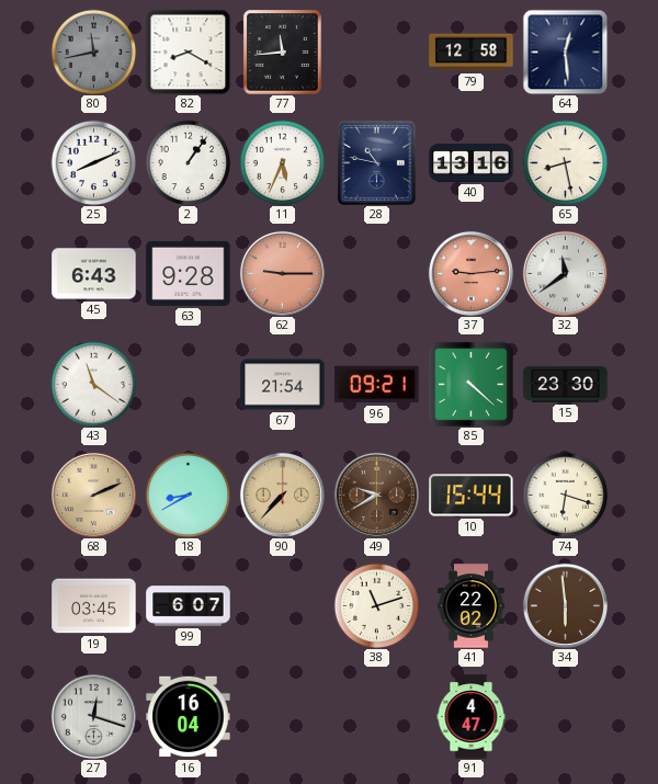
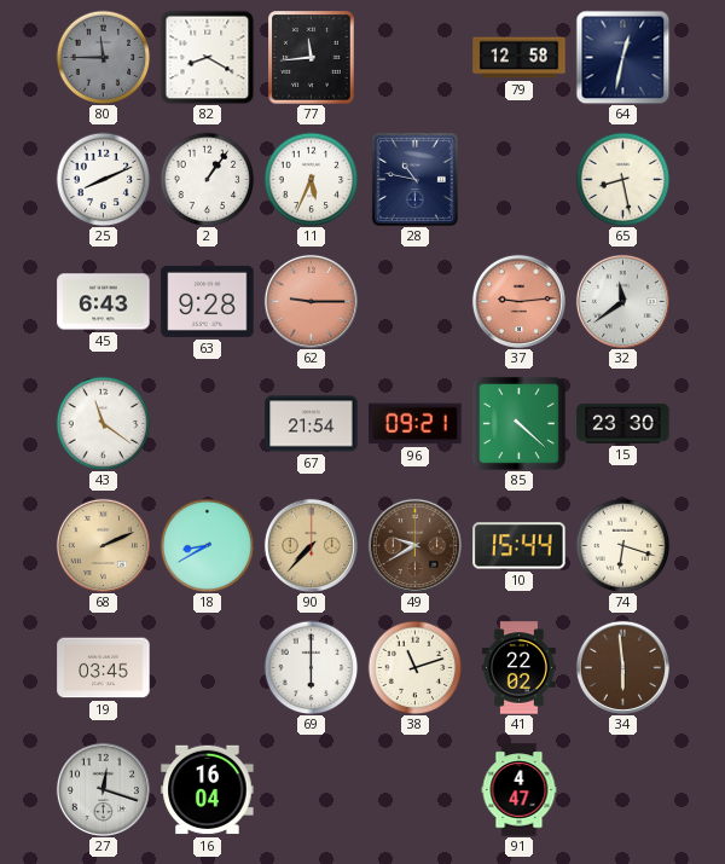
80: 11:43 -> 11:45
64: 12:29 -> 12:32
40: 13:16 -> none
99: 6:07 -> none
69: none -> 6:00
